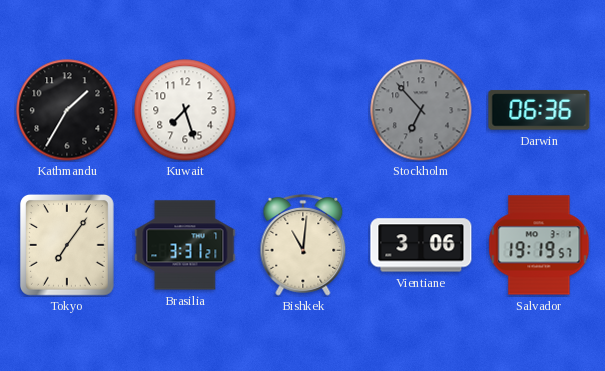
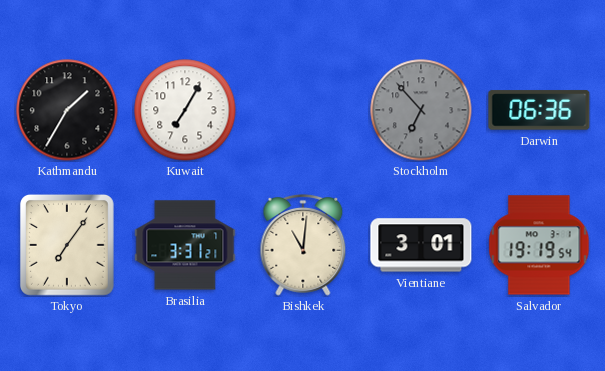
Kuwait: 7:27 -> 7:05
Vientiane: 3:06 -> 3:01
Salvador: 19:19:57 -> 19:19:54
